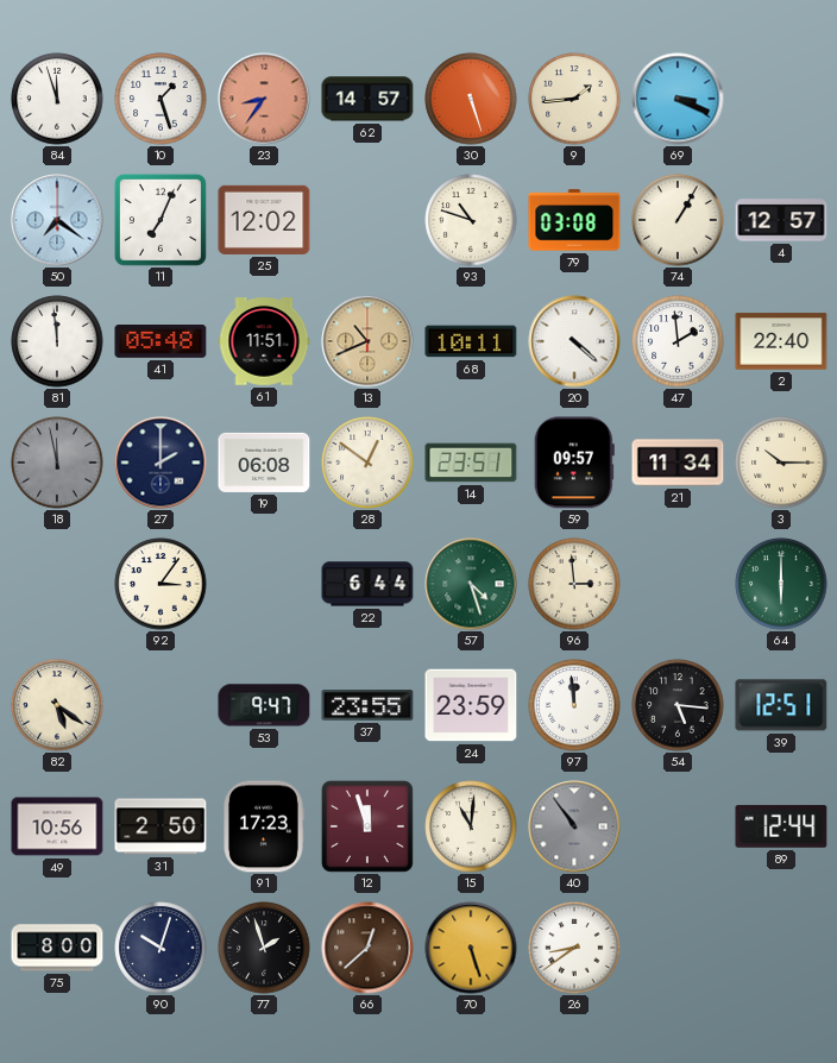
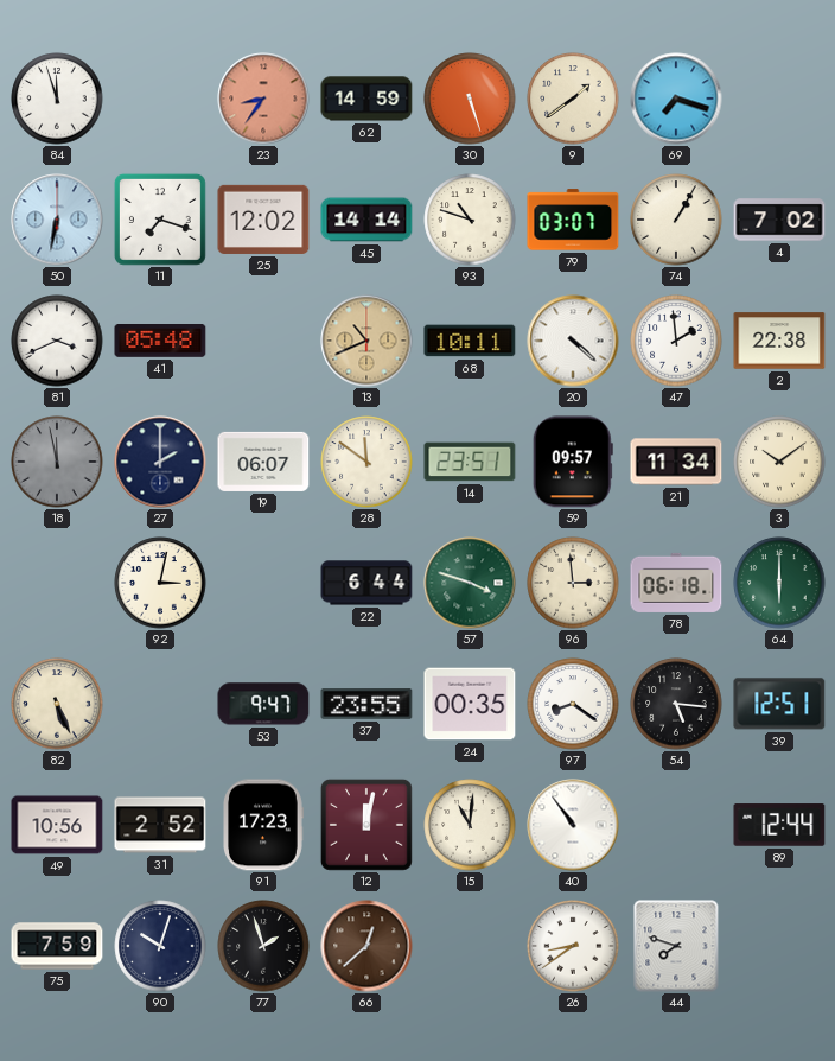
10: 1:27 -> none
62: 14:57 -> 14:59
9: 1:44 -> 1:39
69: 3:19 -> 7:18
50: 7:21 -> 6:32
11: 7:04 -> 7:18
45: none -> 14:14
79: 03:08 -> 03:07
4: 12:57 -> 7:02
81: 11:59 -> 3:41
61: 11:51 -> none
2: 22:40 -> 22:38
19: 06:08 -> 06:07
28: 12:51 -> 11:51
3: 10:15 -> 10:09
92: 3:06 -> 3:02
57: 4:27 -> 3:48
78: none -> 06:18
82: 5:21 -> 5:26
24: 23:59 -> 00:35
97: 11:59 -> 8:21
31: 2:50 -> 2:52
12: 11:57 -> 12:02
40 dial: grey -> white
75: 8:00 -> 7:59
70: 5:27 -> none
44: none -> 7:48
